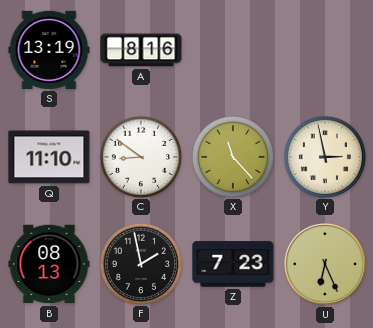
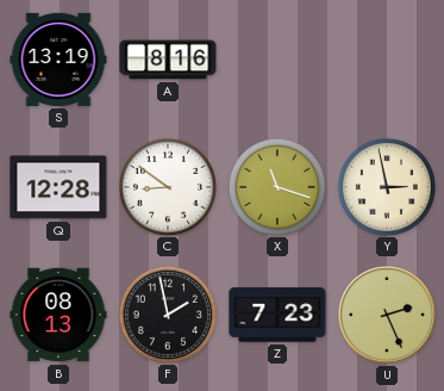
Q: 11:10 -> 12:28
X: 11:23 -> 11:18
U: 6:26 -> 2:26
